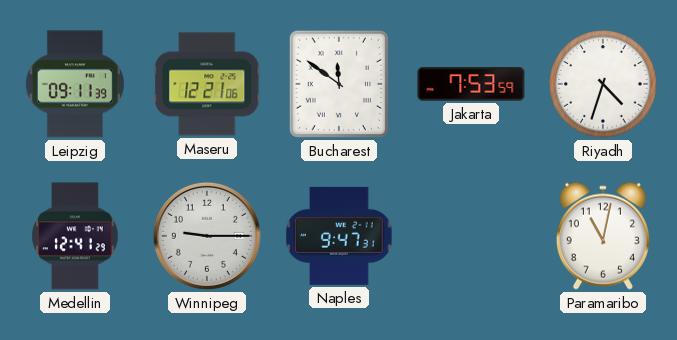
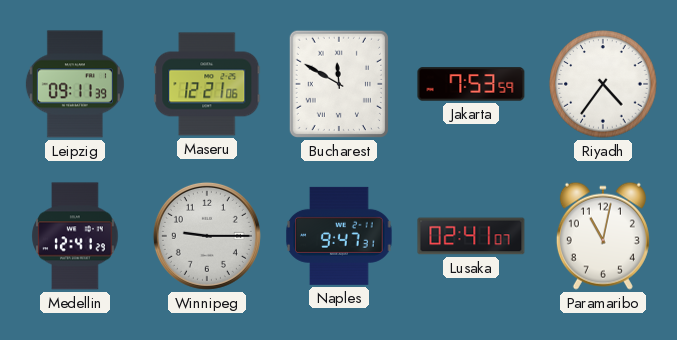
Bucharest: 11:51 -> 11:50
Riyadh: 4:33 -> 4:36
Lusaka: none -> 02:41
